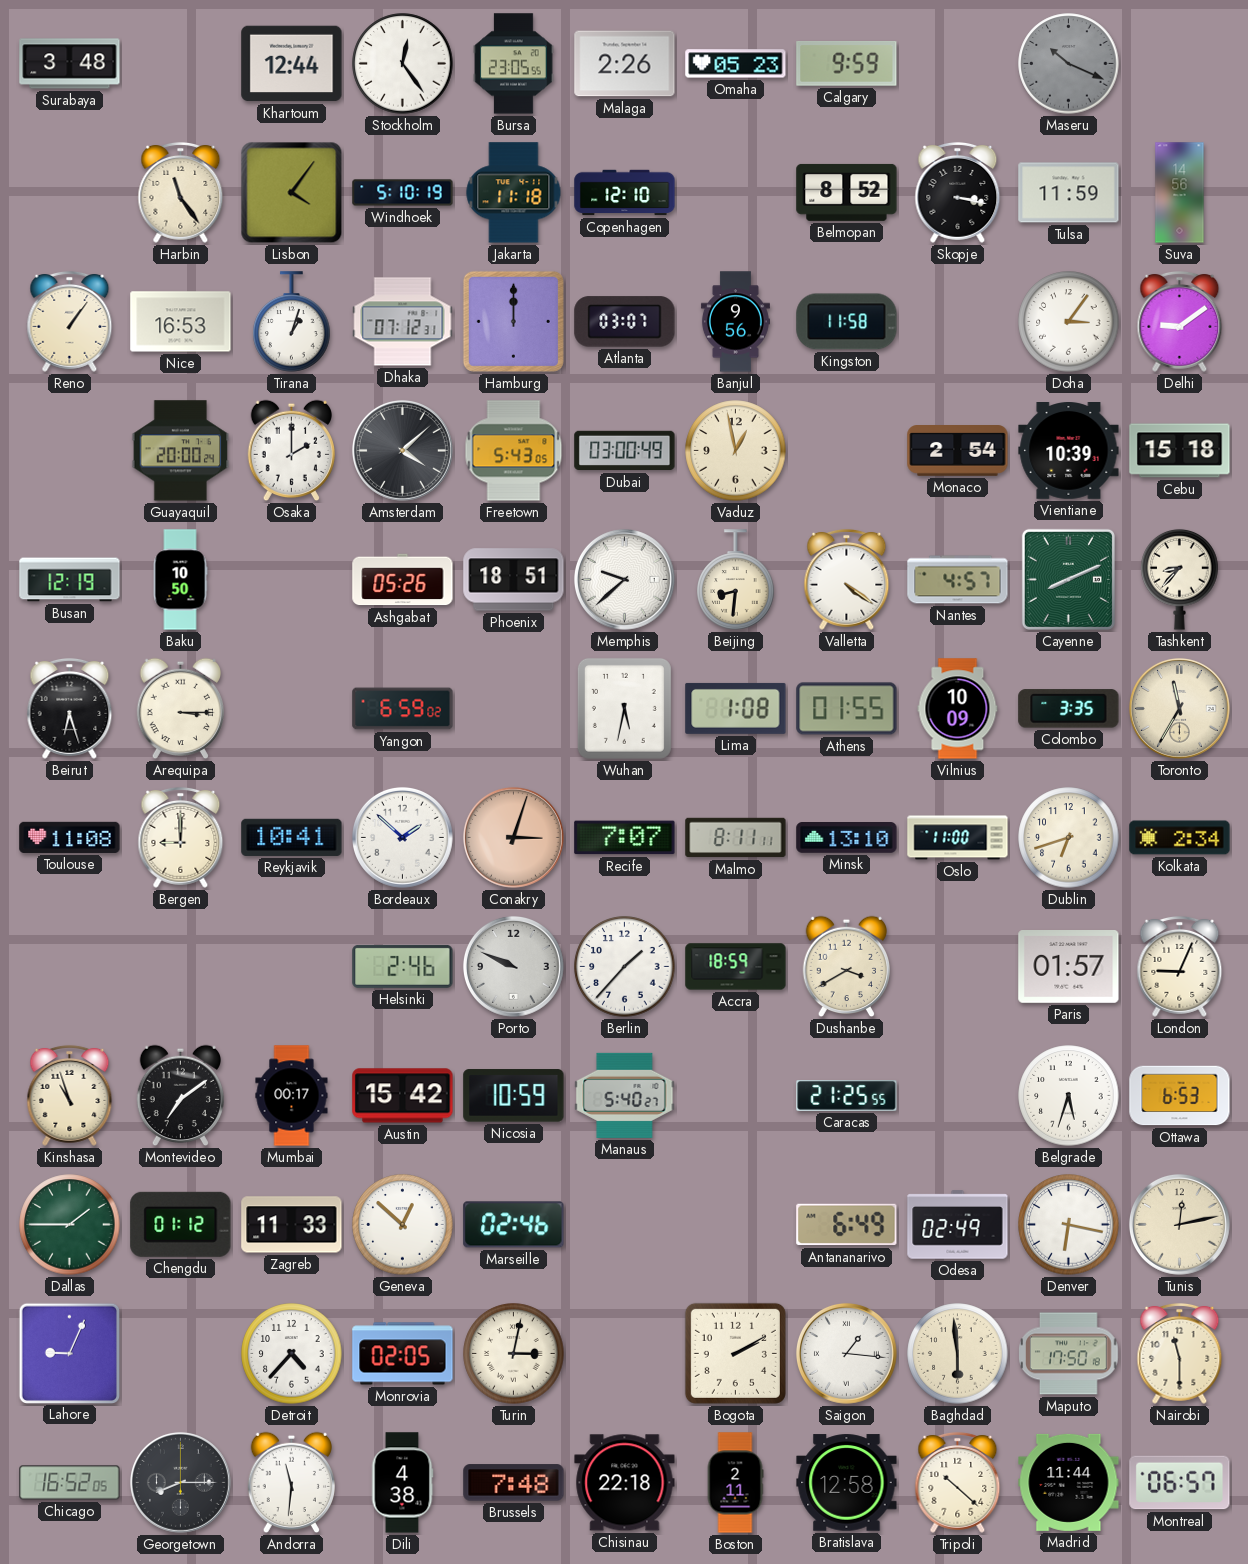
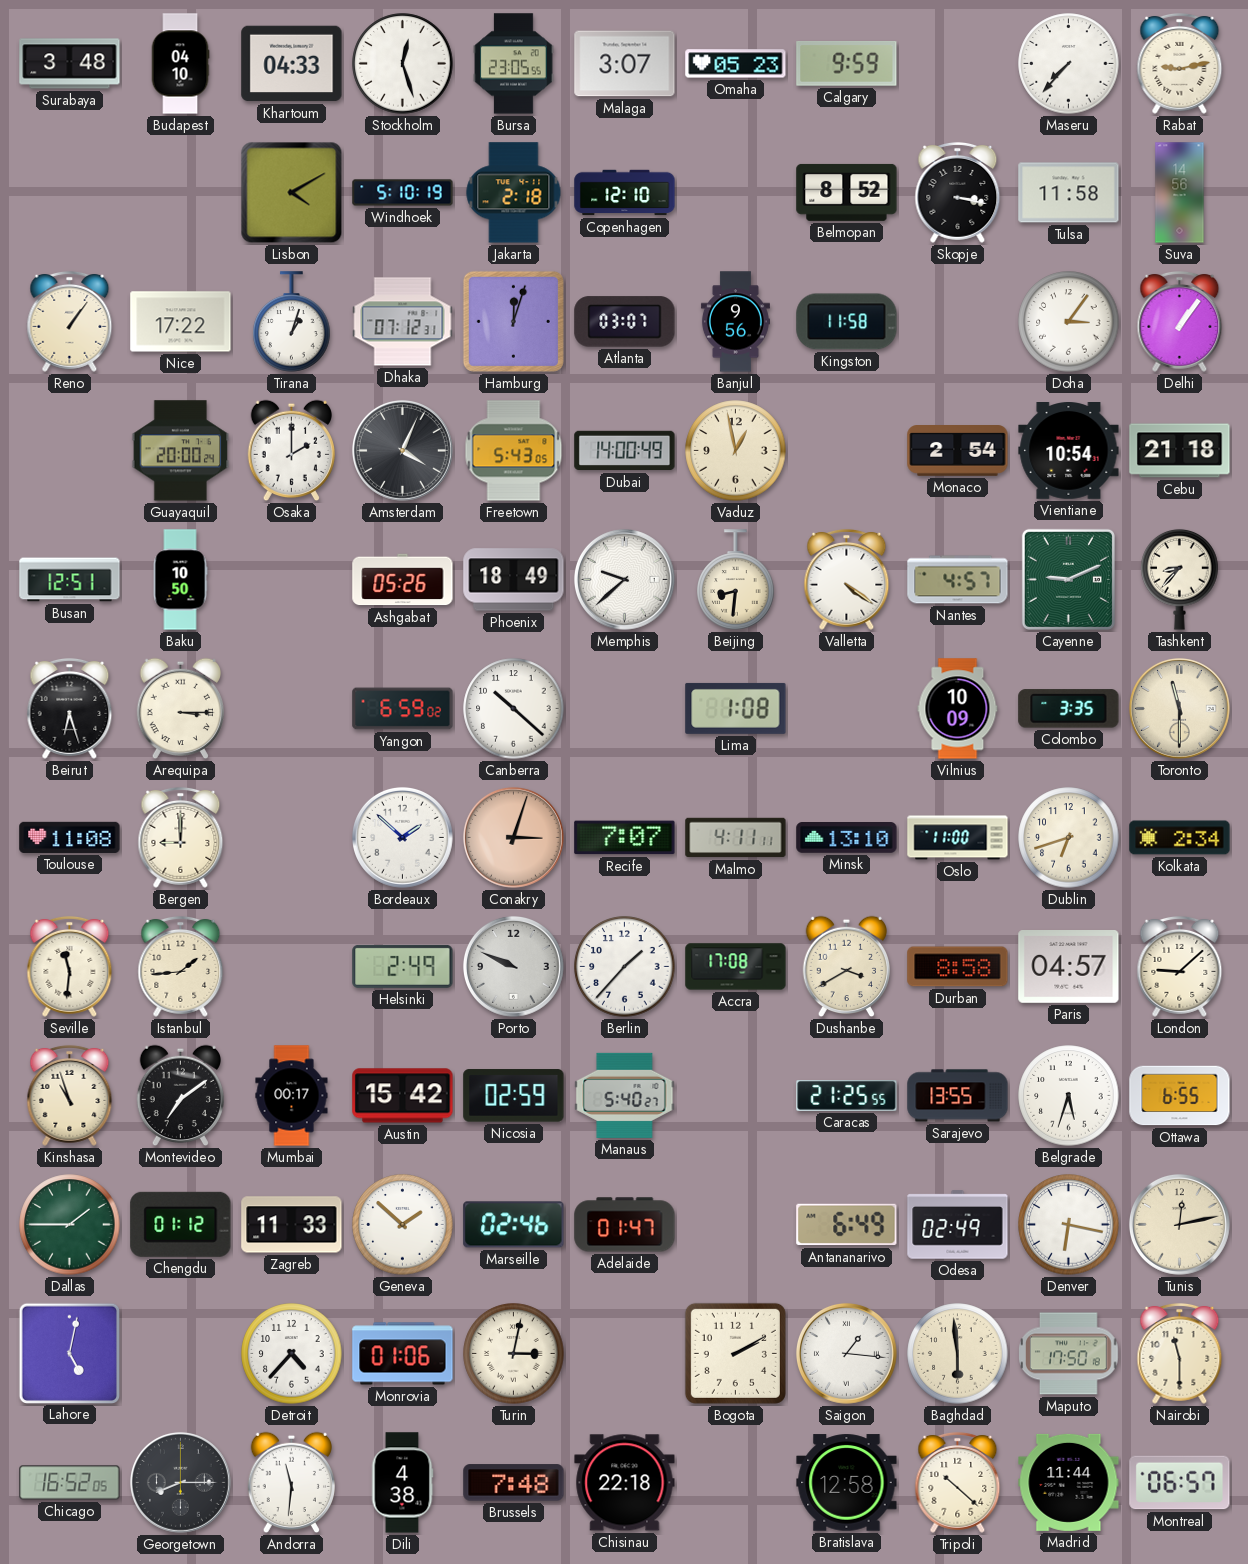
Budapest: none -> 04:10
Khartoum: 12:44 -> 04:33
Stockholm: 12:24 -> 12:27
Malaga: 2:26 -> 3:07
Maseru: 10:19 -> 7:37
Maseru dial: grey -> white
Rabat: none -> 9:13
Harbin: 11:24 -> none
Lisbon: 4:06 -> 4:10
Jakarta: 11:18 -> 2:18
Tulsa: 11:59 -> 11:58
Nice: 16:53 -> 17:22
Hamburg: 12:00 -> 12:03
Delhi: 9:09 -> 1:06
Amsterdam: 4:08 -> 4:04
Dubai: 03:00 -> 14:00
Vientiane: 10:39 -> 10:54
Cebu: 15:18 -> 21:18
Busan: 12:19 -> 12:51
Phoenix: 18:51 -> 18:49
Cayenne: 8:11 -> 9:11
Canberra: none -> 10:22
Wuhan: 5:32 -> none
Athens: 01:55 -> none
Toronto: 11:35 -> 11:30
Reykjavik: 10:41 -> none
Malmo: 8:11 -> 4:11
Seville: none -> 11:31
Istanbul: none -> 1:44
Helsinki: 2:46 -> 2:49
Accra: 18:59 -> 17:08
Durban: none -> 8:58
Paris: 01:57 -> 04:57
London: 9:04 -> 9:08
Nicosia: 10:59 -> 02:59
Sarajevo: none -> 13:55
Ottawa: 6:53 -> 6:55
Geneva: 12:52 -> 1:52
Adelaide: none -> 01:47
Lahore: 9:04 -> 5:02
Monrovia: 02:05 -> 01:06
Boston: 2:11 -> none
